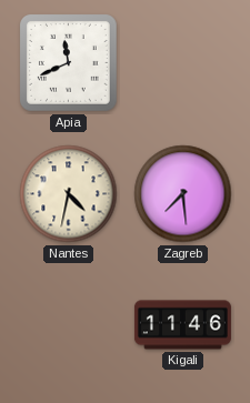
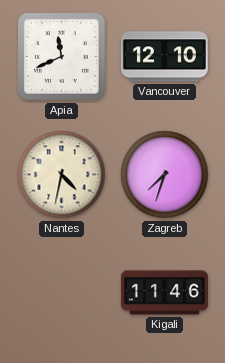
Vancouver: none -> 12:10
Zagreb: 7:29 -> 7:33
